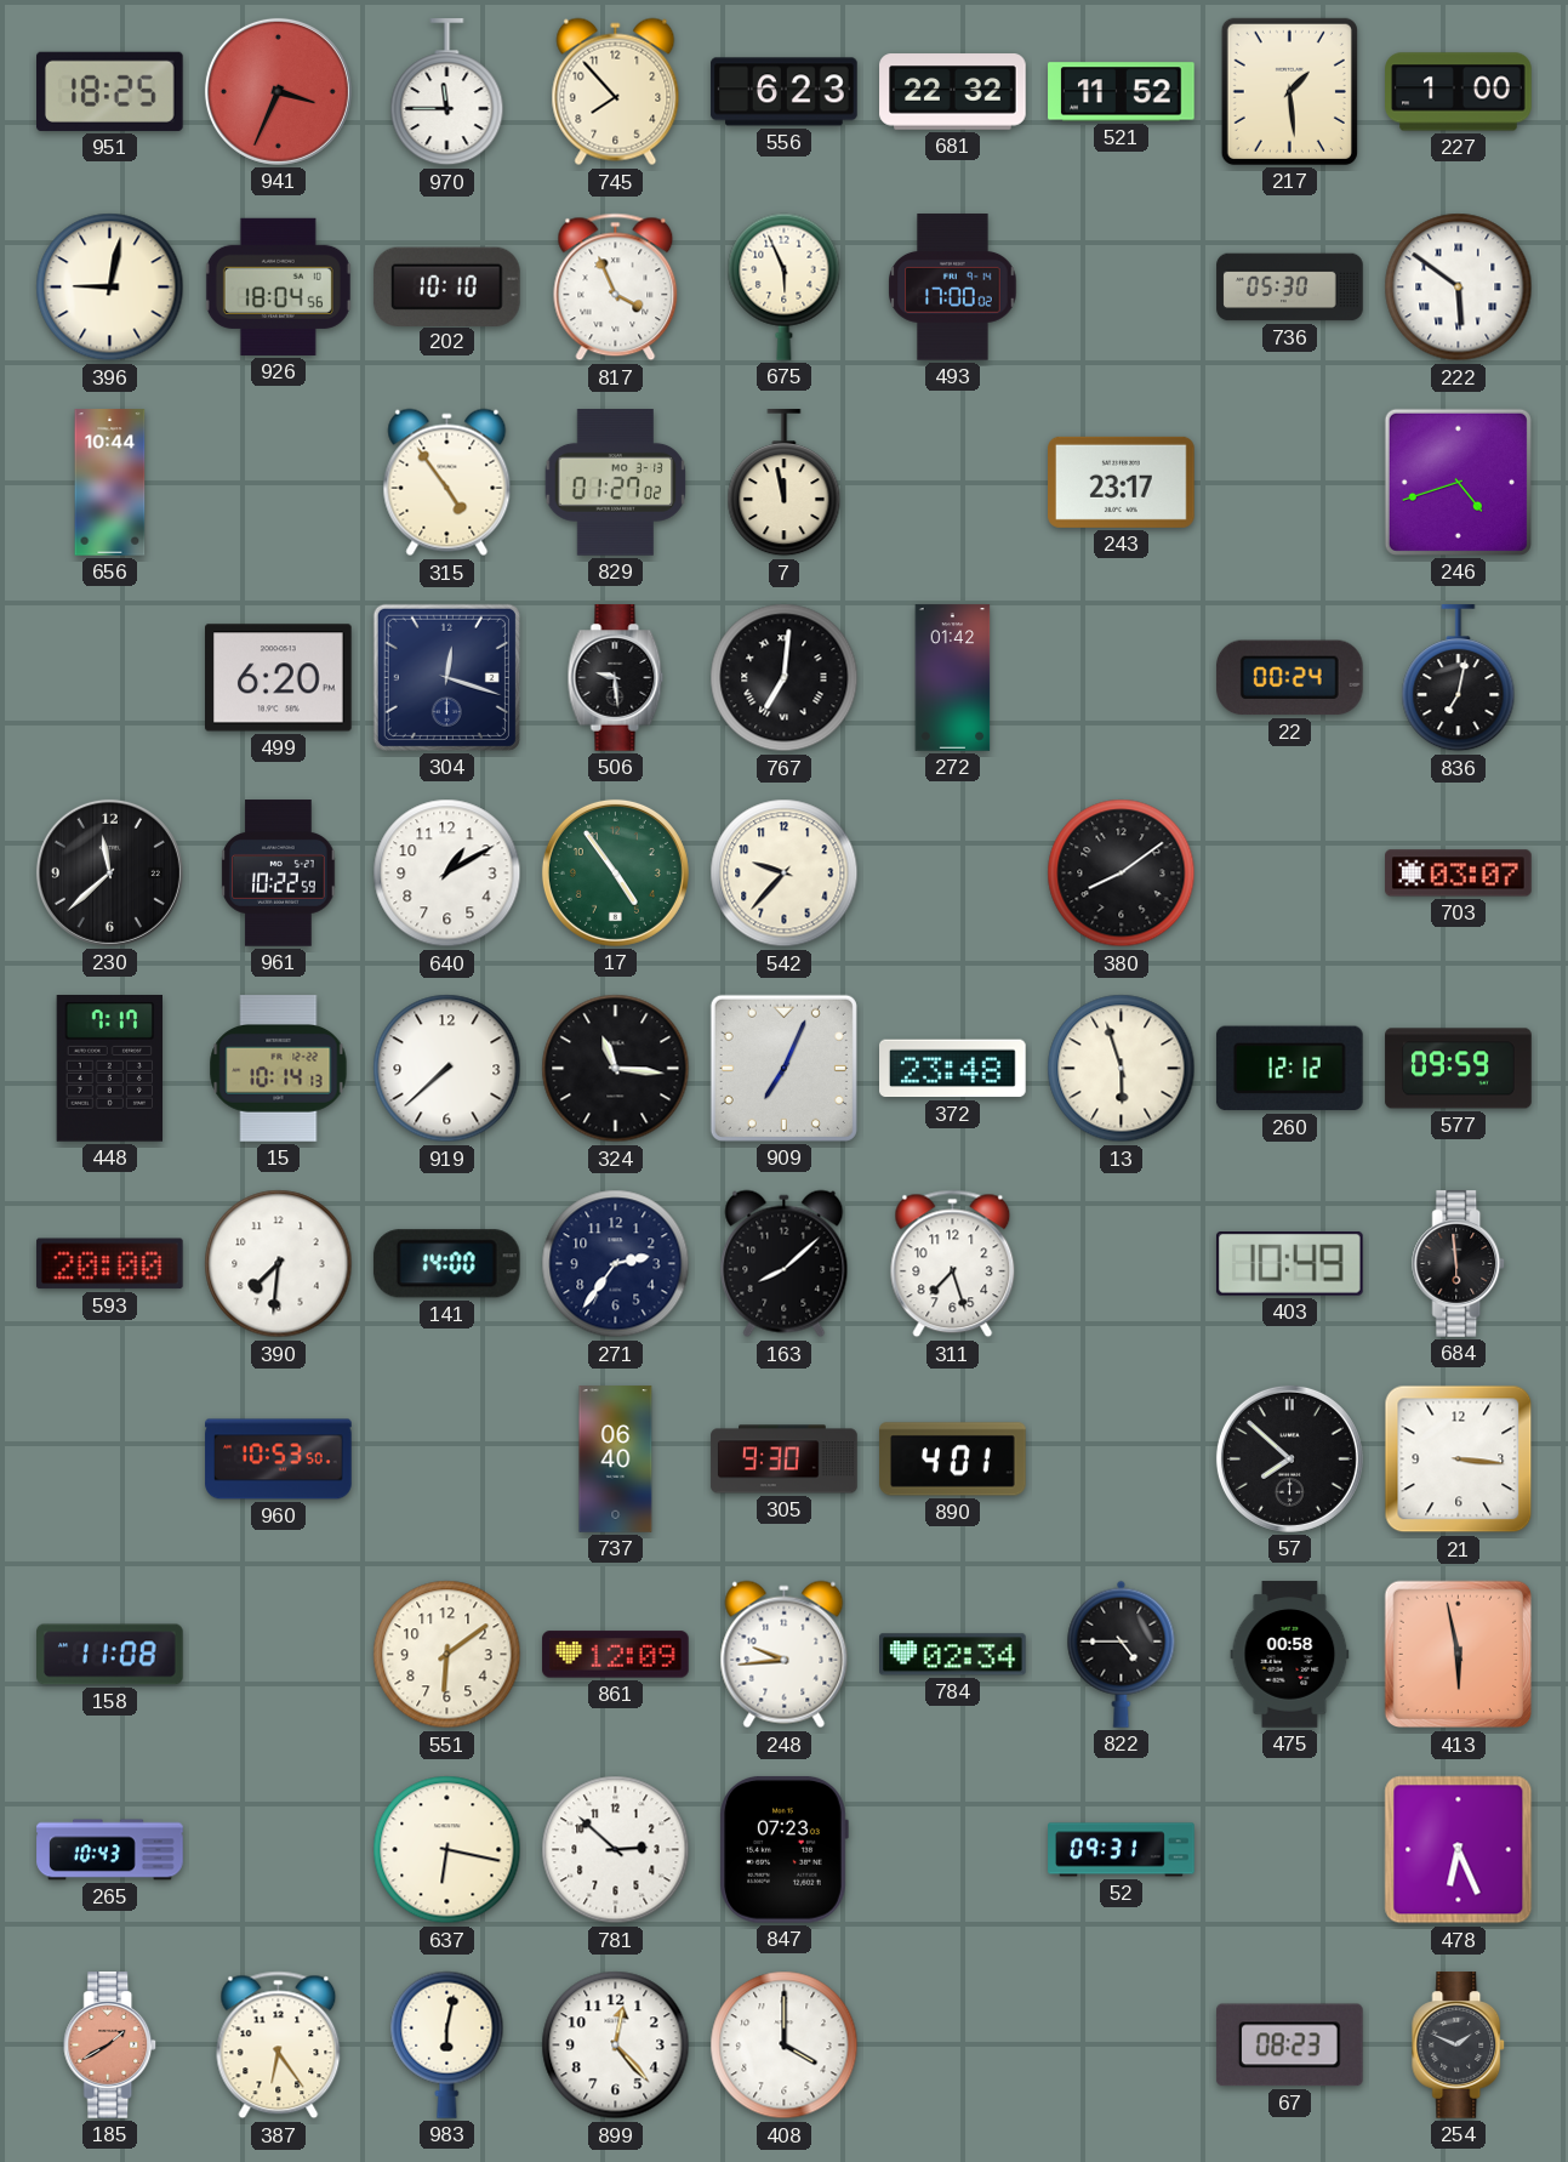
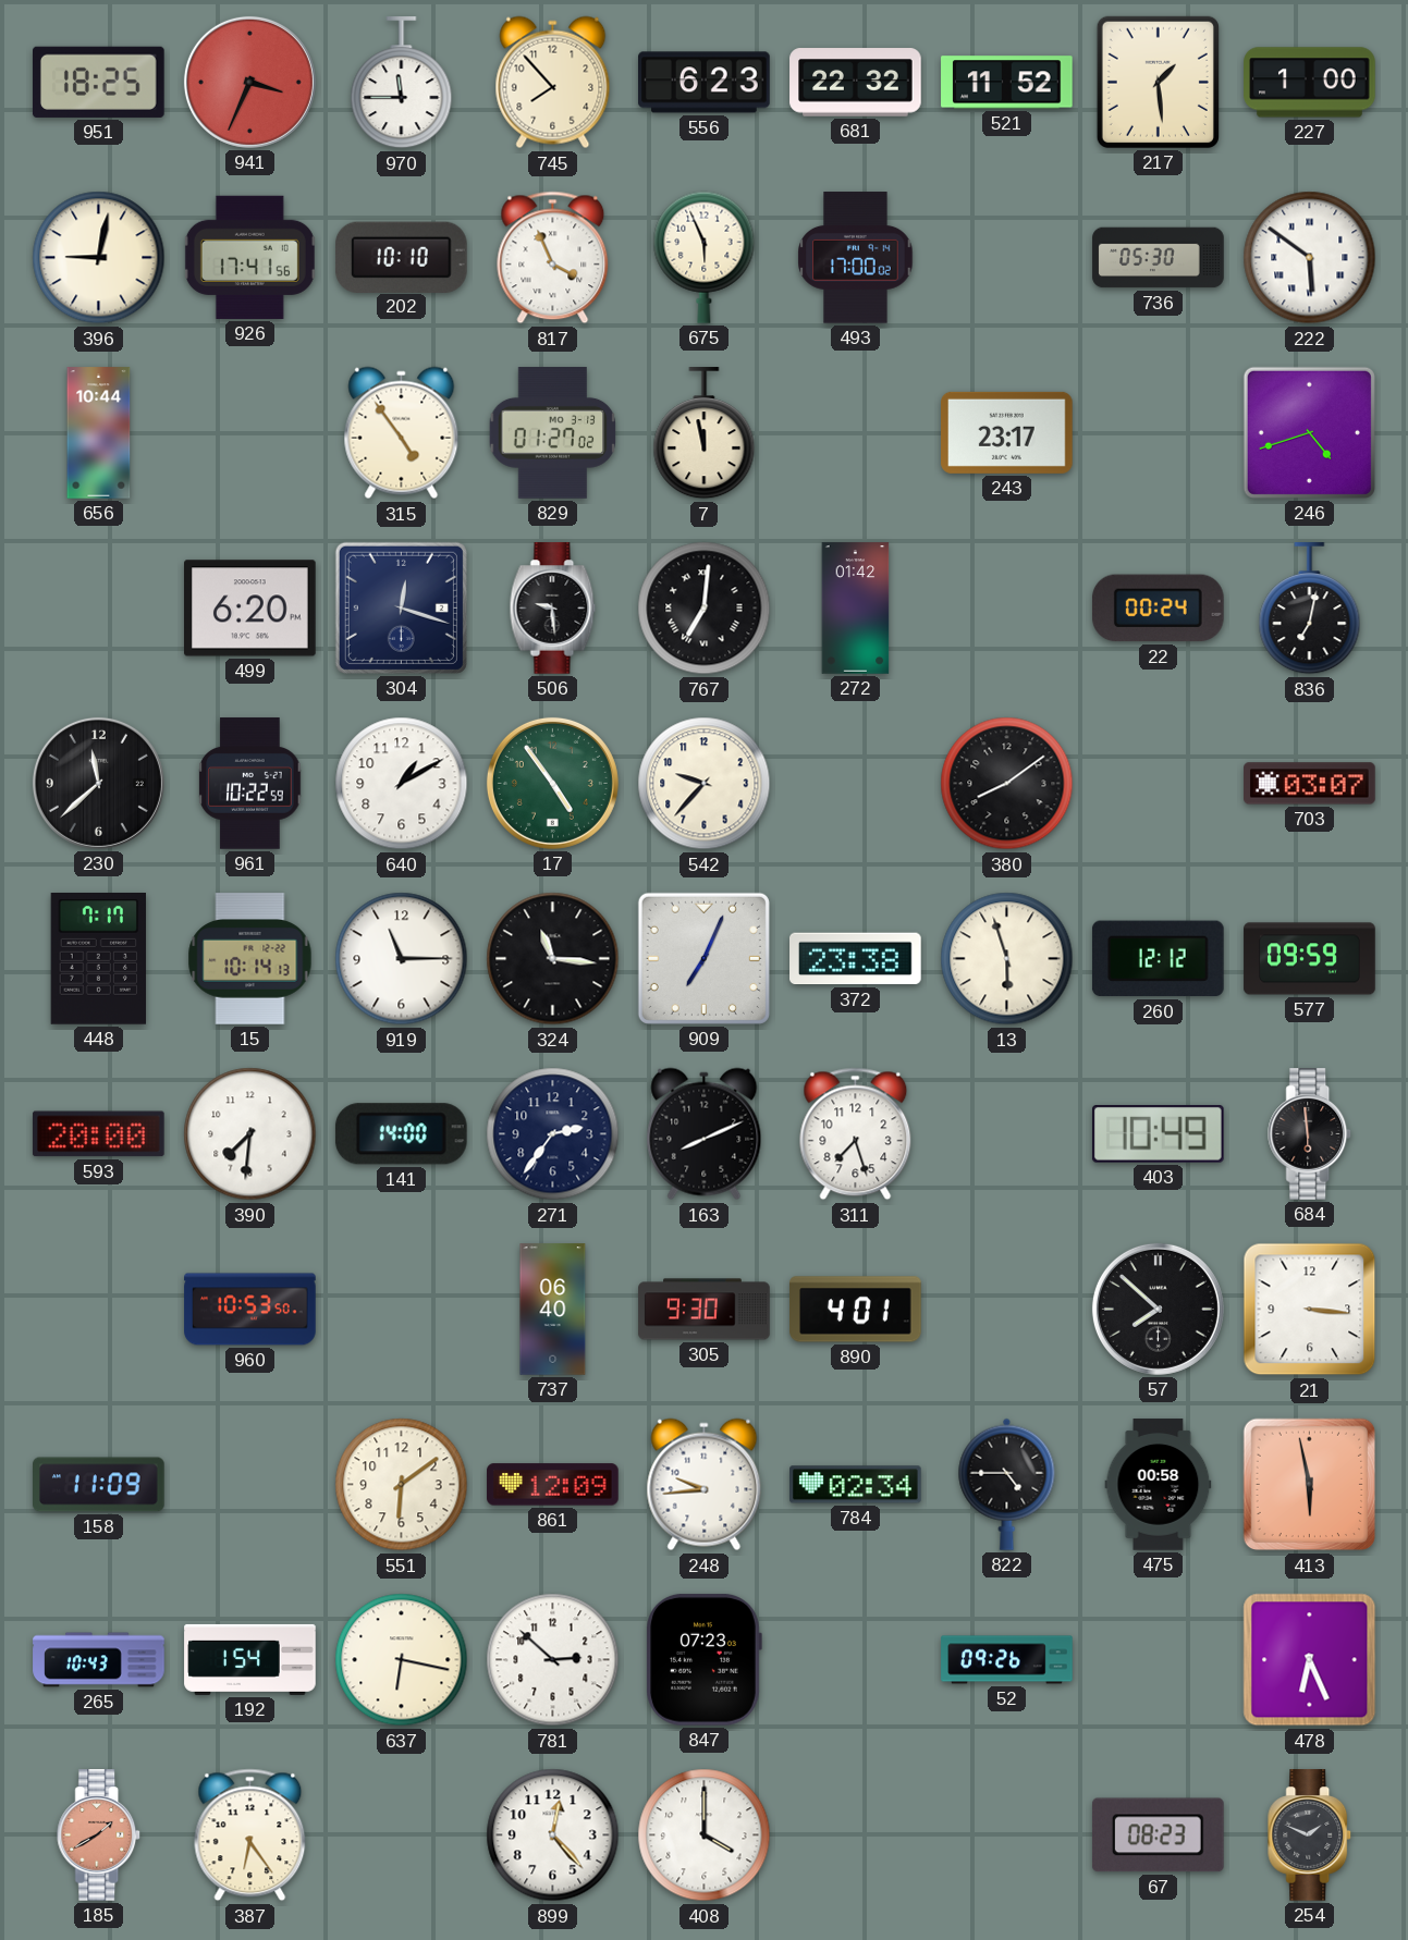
926: 18:04 -> 17:41
919: 7:38 -> 11:15
372: 23:48 -> 23:38
163: 8:08 -> 8:11
158: 11:08 -> 11:09
192: none -> 1:54
52: 09:31 -> 09:26
983: 6:02 -> none
